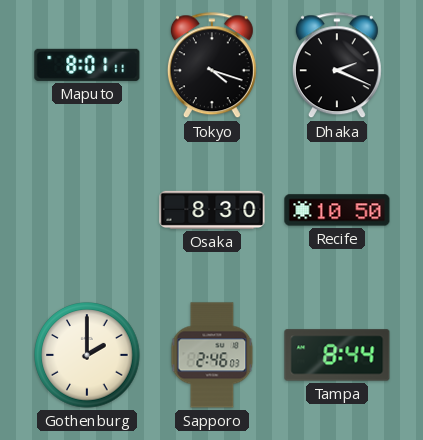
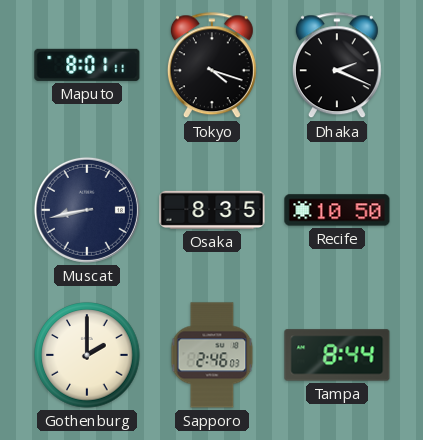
Muscat: none -> 8:43
Osaka: 8:30 -> 8:35
